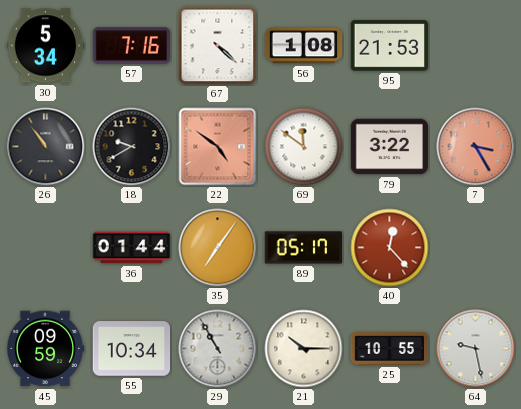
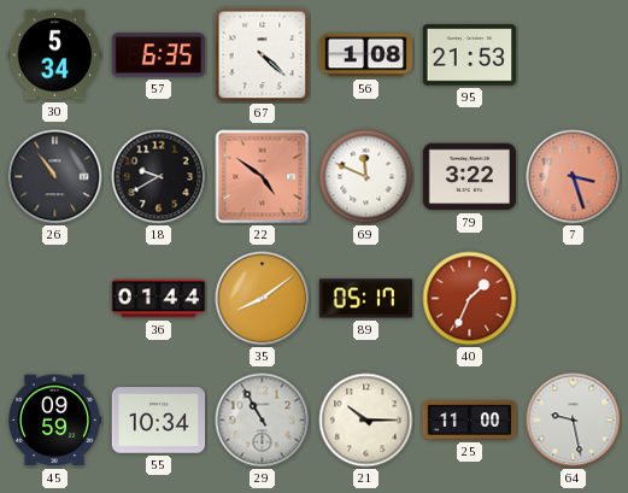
57: 7:16 -> 6:35
69: 11:51 -> 11:49
7: 3:25 -> 3:27
35: 7:06 -> 8:09
40: 12:23 -> 1:34
25: 10:55 -> 11:00
